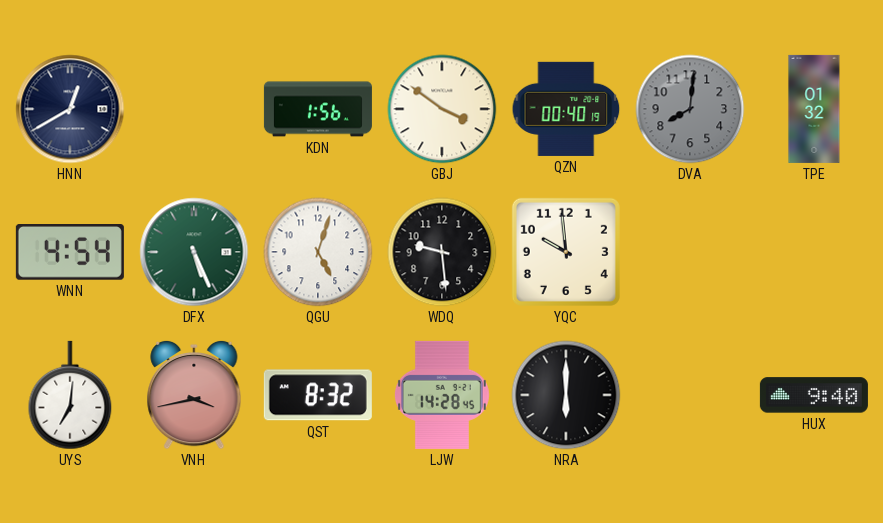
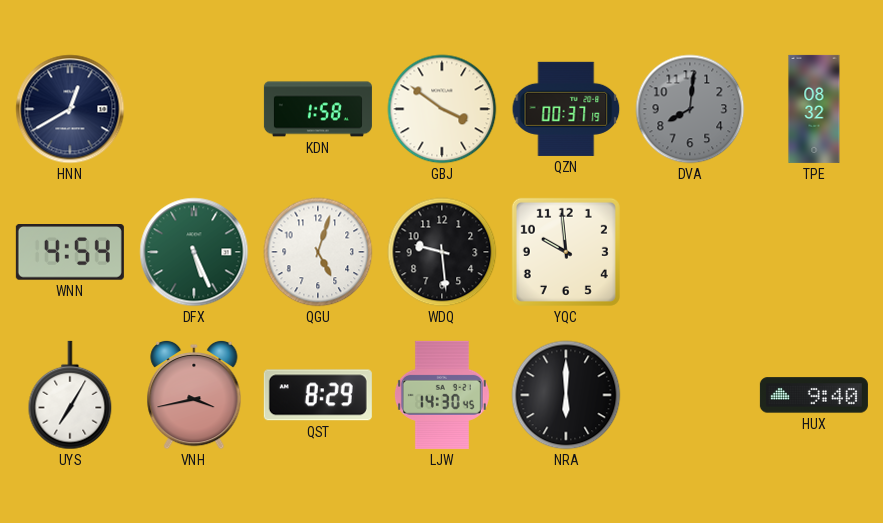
KDN: 1:56 -> 1:58
QZN: 00:40 -> 00:37
TPE: 01:32 -> 08:32
UYS: 7:01 -> 7:05
QST: 8:32 -> 8:29
LJW: 14:28 -> 14:30
